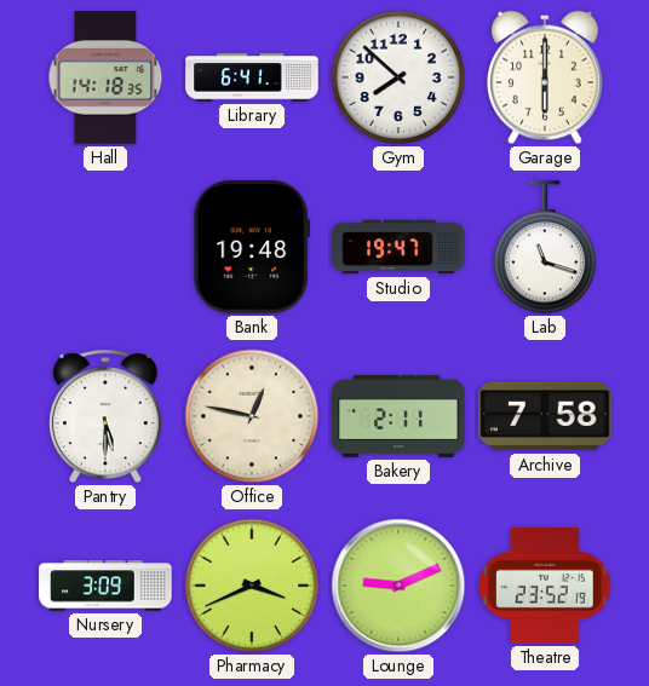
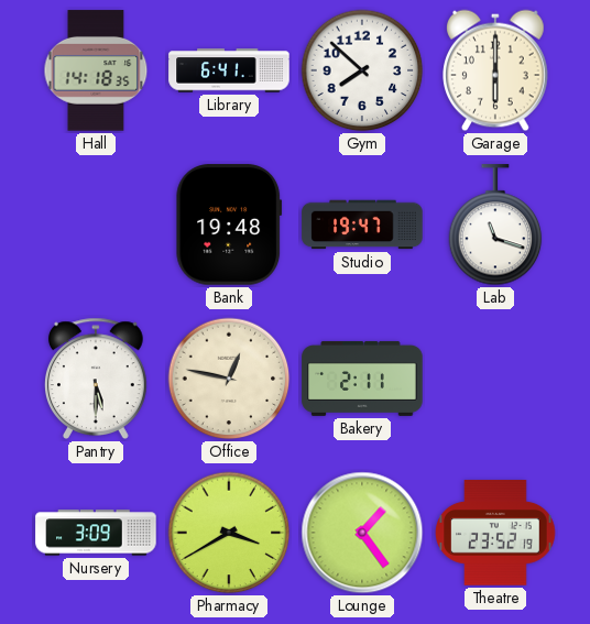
Archive: 7:58 -> none
Pharmacy: 3:41 -> 3:40
Lounge: 9:11 -> 1:24
